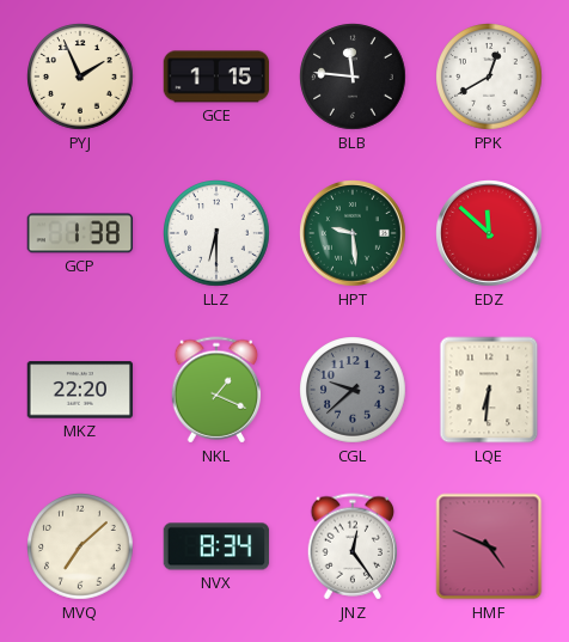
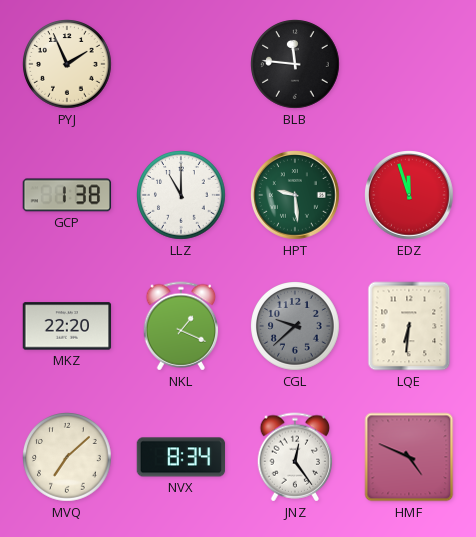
GCE: 1:15 -> none
PPK: 12:40 -> none
LLZ: 6:30 -> 11:00
EDZ: 11:52 -> 11:57
